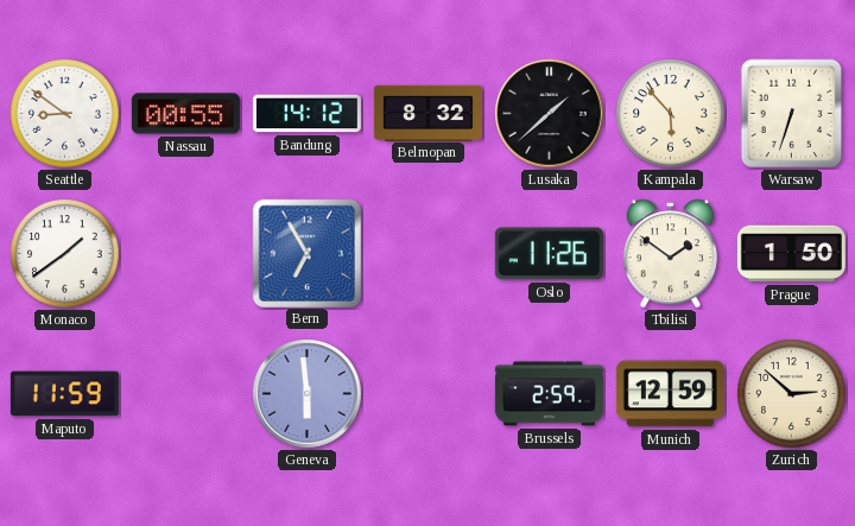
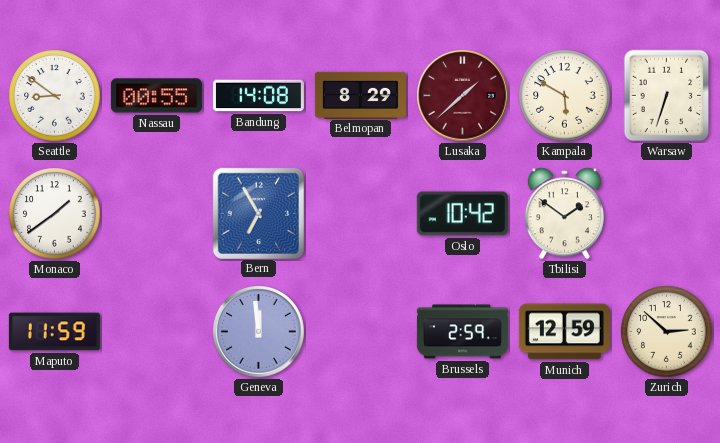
Bandung: 14:12 -> 14:08
Belmopan: 8:32 -> 8:29
Lusaka dial: black -> burgundy
Kampala: 5:53 -> 5:50
Oslo: 11:26 -> 10:42
Prague: 1:50 -> none
Geneva: 5:59 -> 11:59
